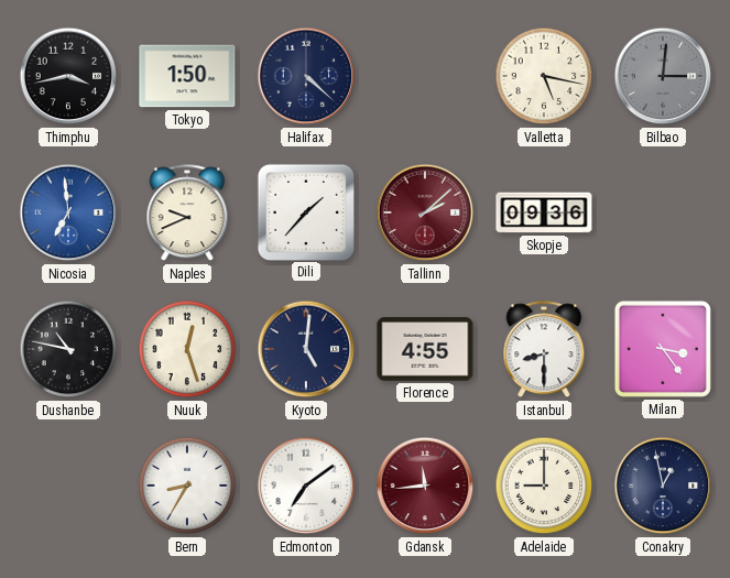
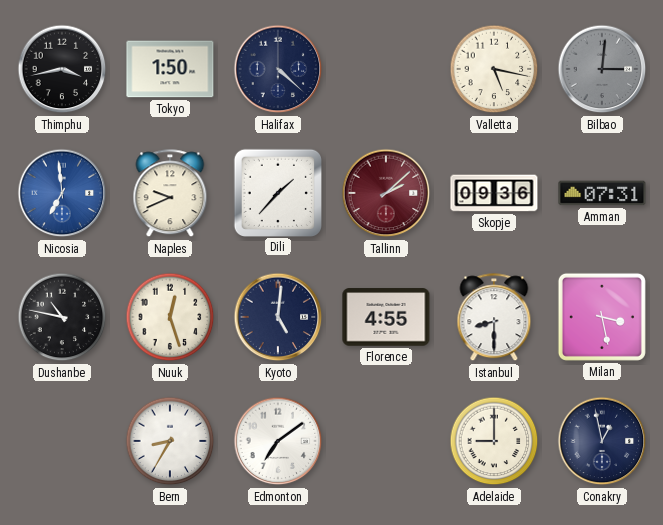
Amman: none -> 07:31
Milan: 3:24 -> 3:28
Gdansk: 11:44 -> none
